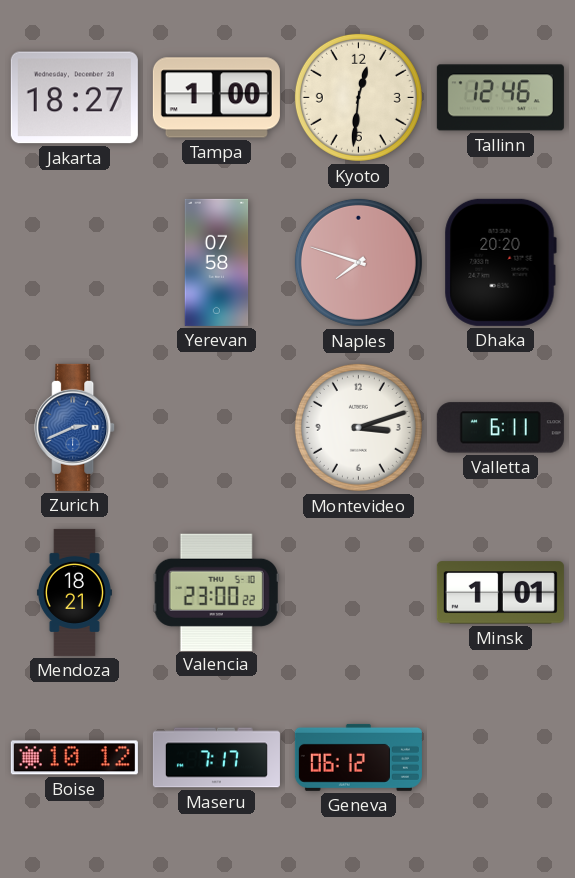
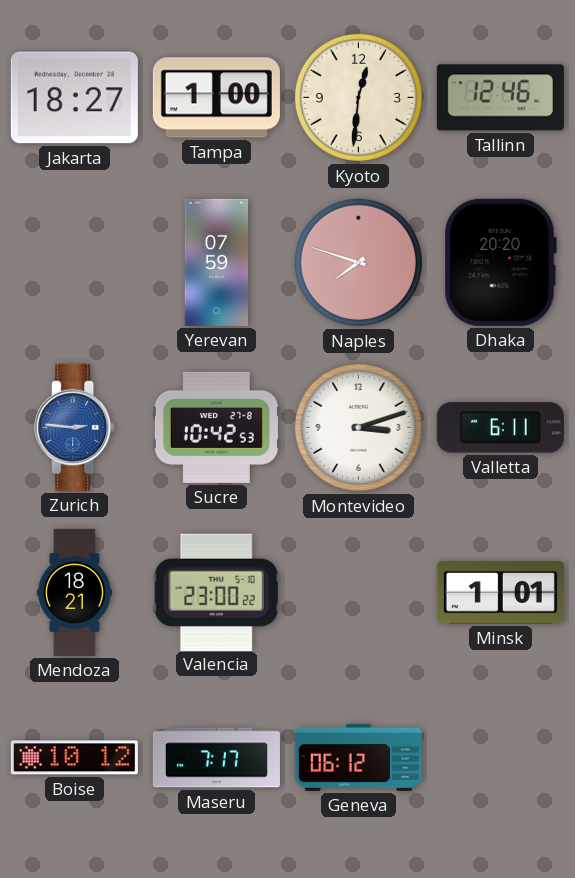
Yerevan: 07:58 -> 07:59
Zurich: 2:41 -> 2:46
Sucre: none -> 10:42
